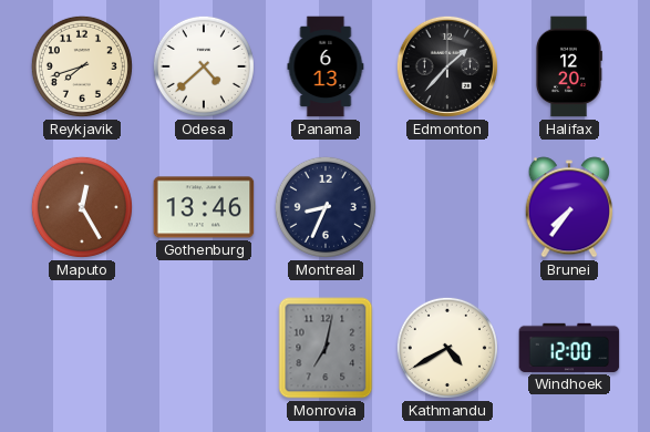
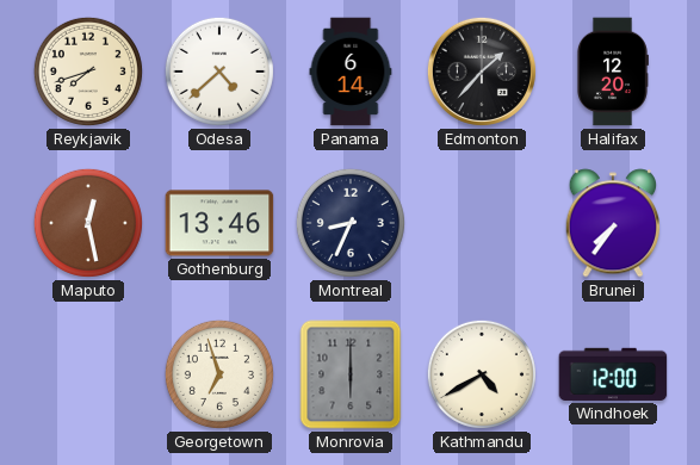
Panama: 6:13 -> 6:14
Maputo: 12:25 -> 12:28
Georgetown: none -> 6:57
Monrovia: 7:02 -> 6:00
